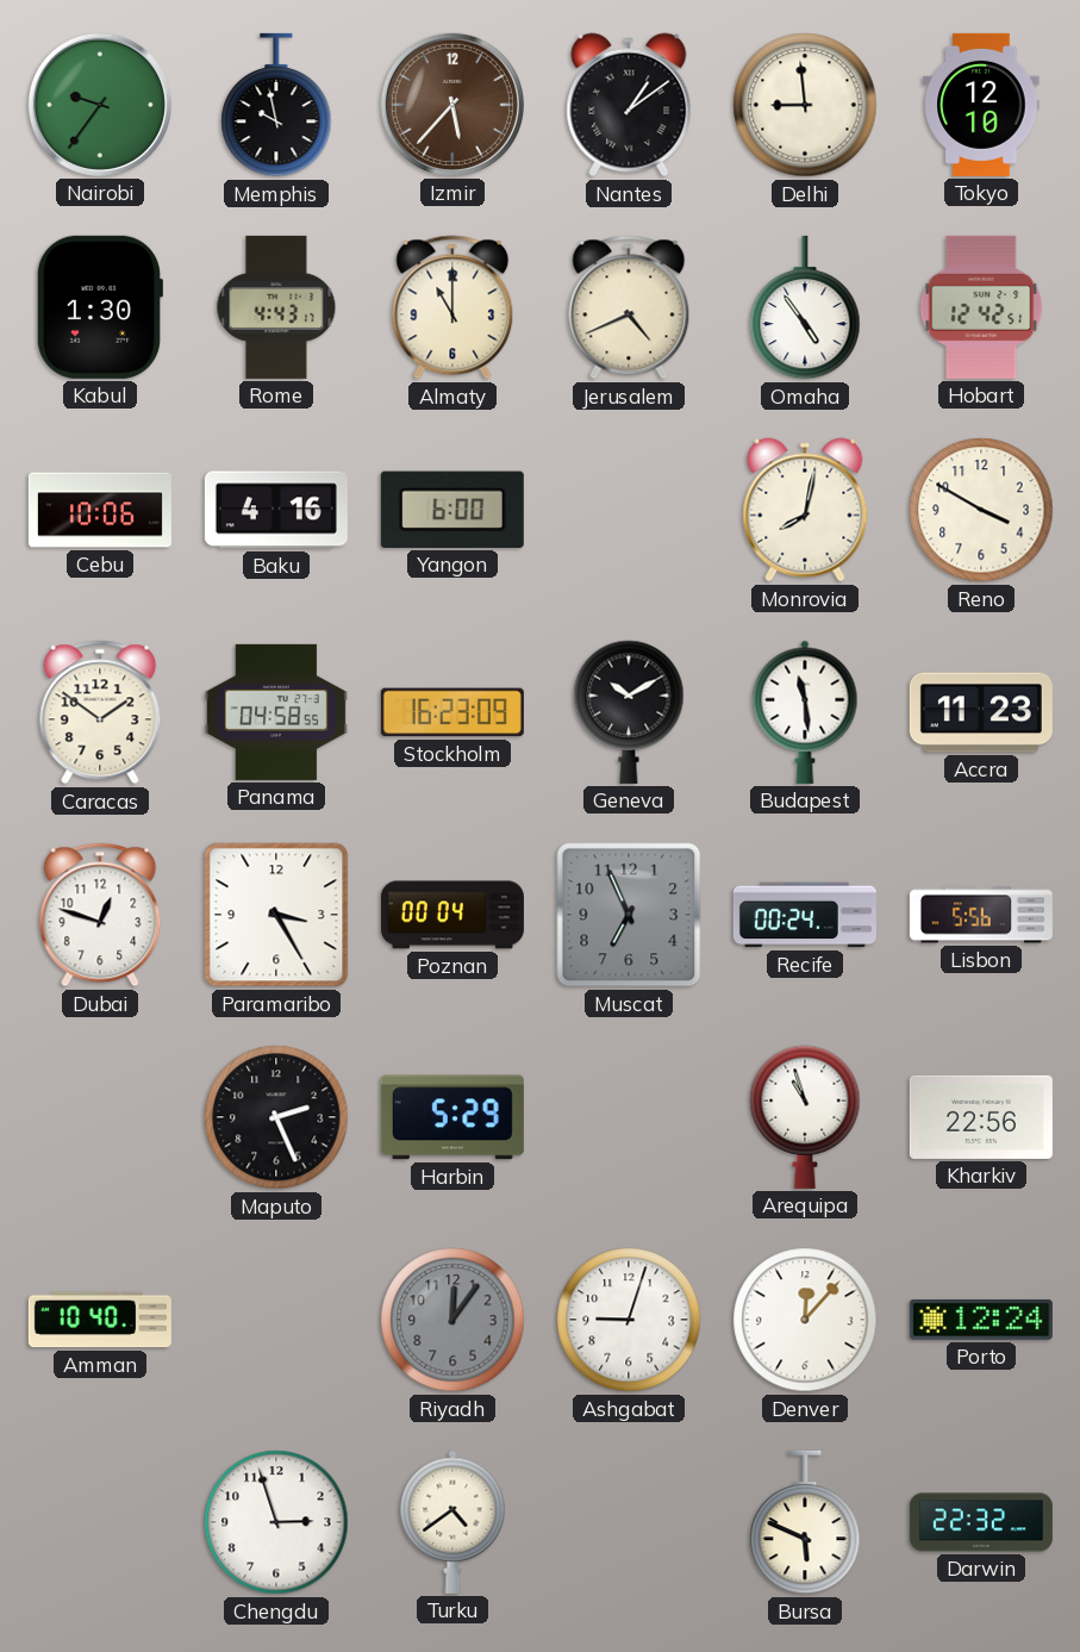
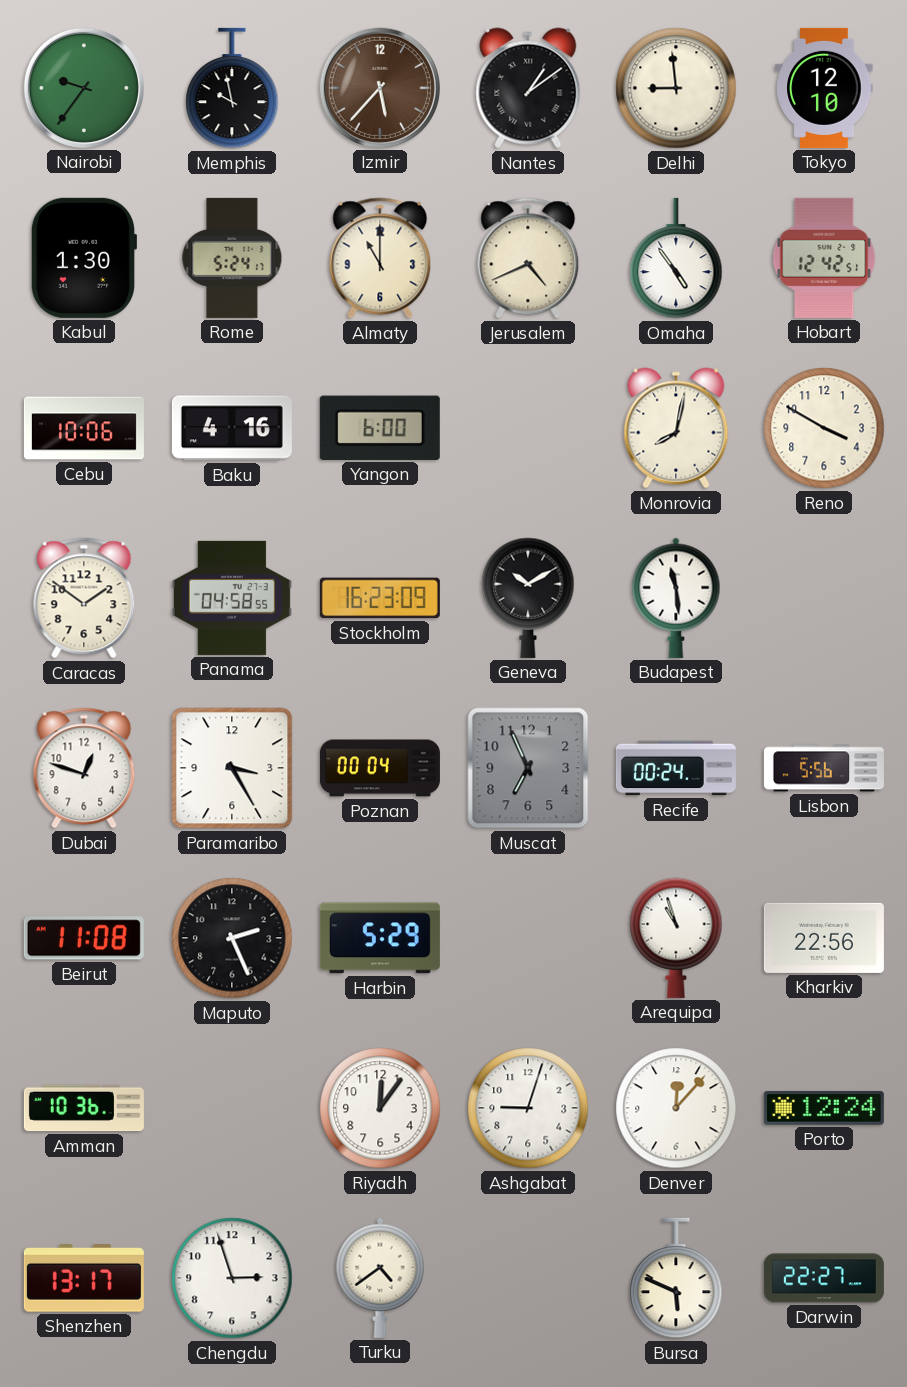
Rome: 4:43 -> 5:24
Accra: 11:23 -> none
Beirut: none -> 11:08
Amman: 10:40 -> 10:36
Riyadh dial: grey -> white
Shenzhen: none -> 13:17
Darwin: 22:32 -> 22:27
